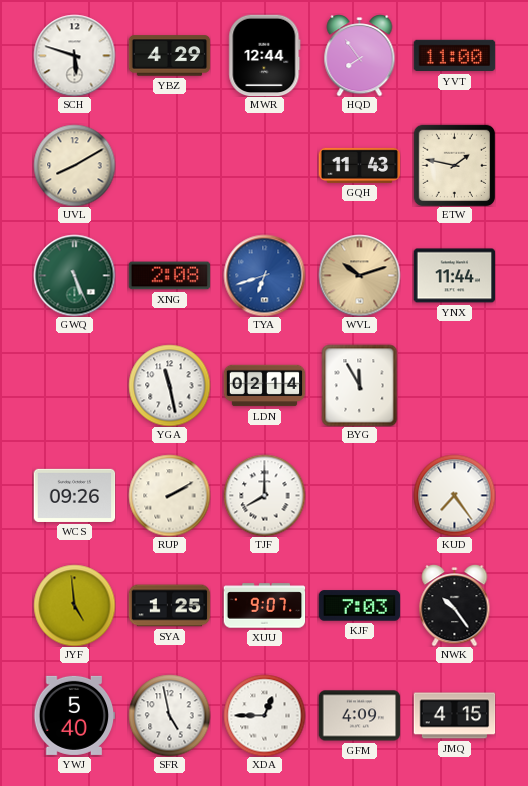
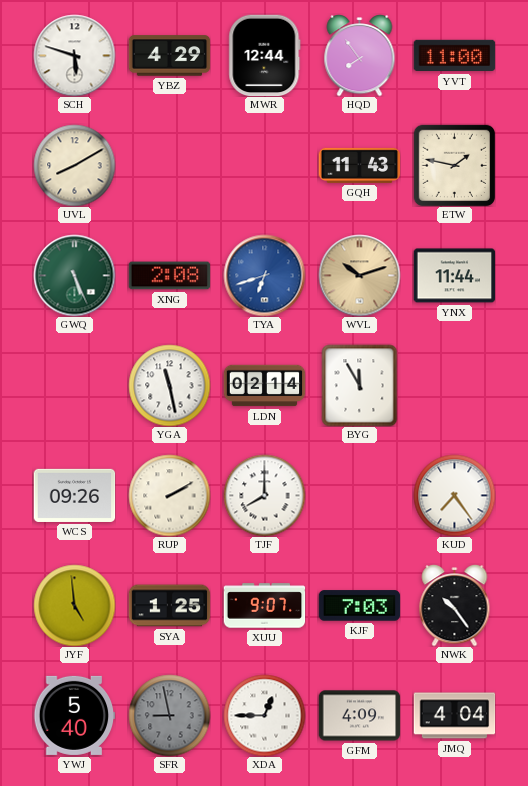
SFR: 4:58 -> 8:58
SFR dial: white -> grey
JMQ: 4:15 -> 4:04
